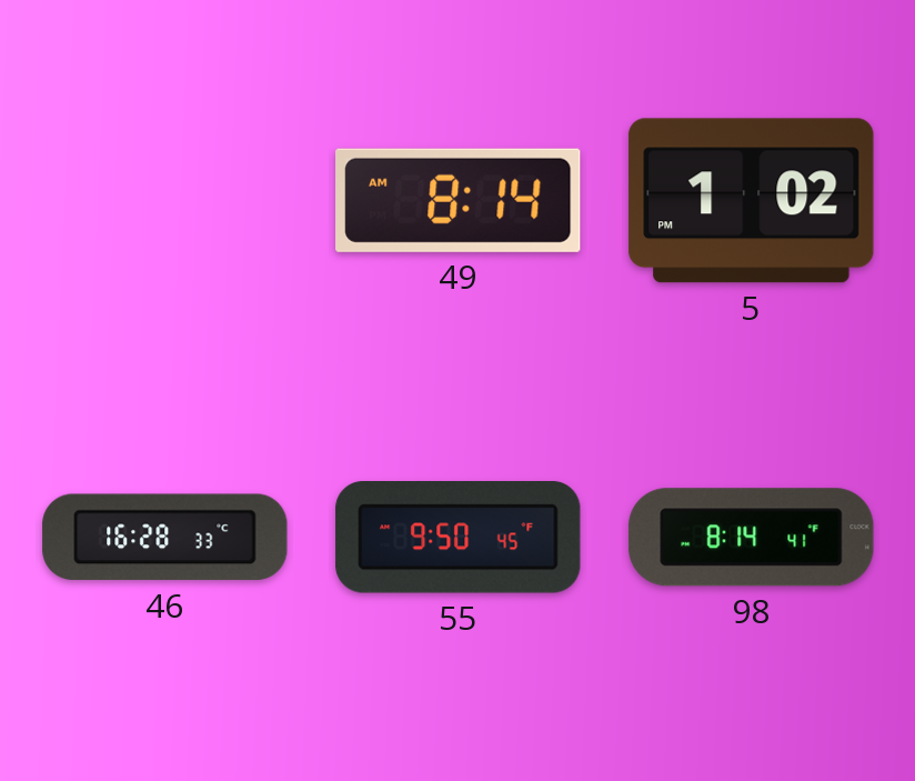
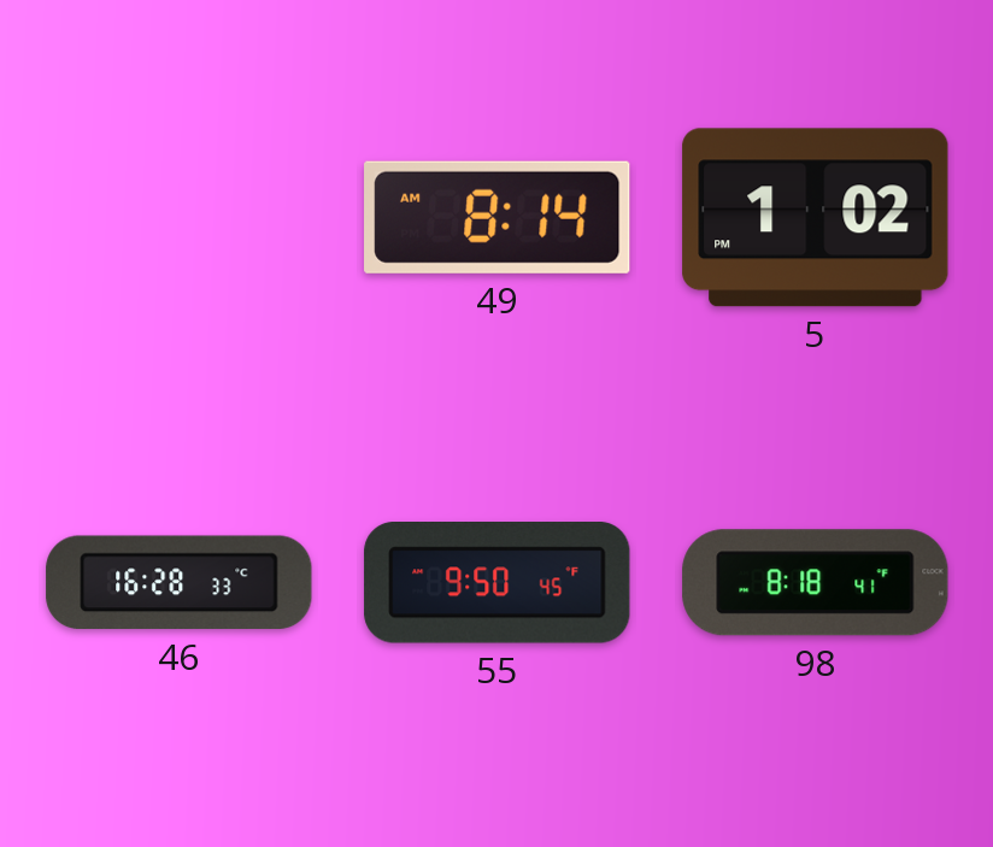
98: 8:14 -> 8:18
